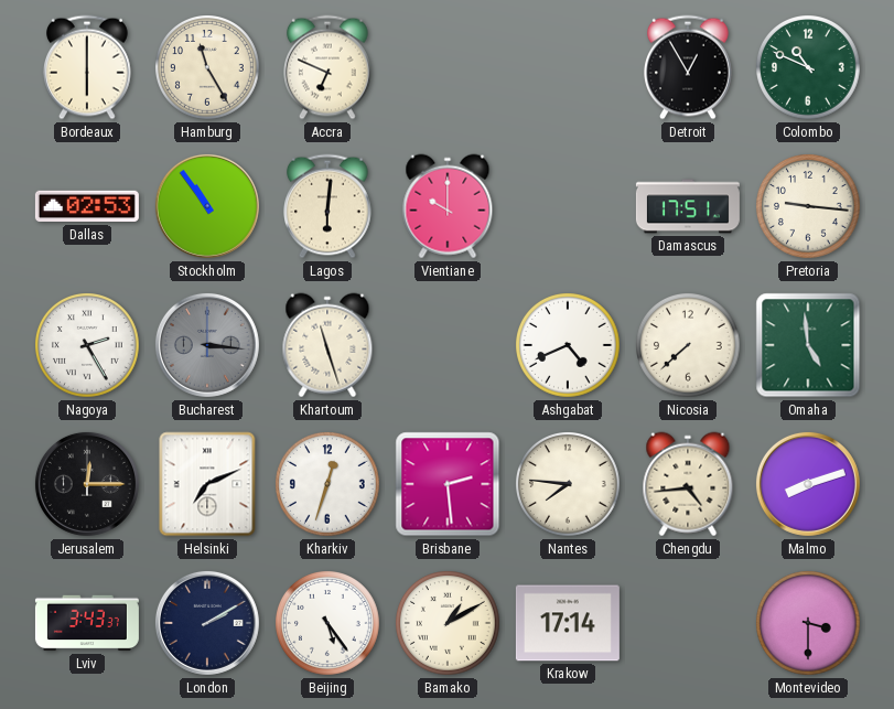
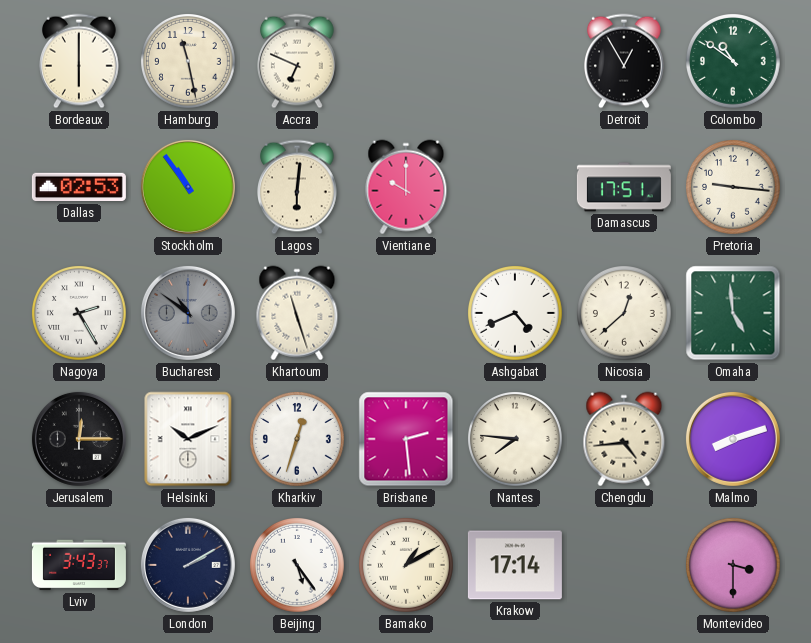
Hamburg: 11:25 -> 11:28
Colombo: 10:49 -> 10:51
Bucharest: 3:16 -> 10:51
Nicosia: 7:38 -> 12:38
Helsinki: 7:11 -> 10:11
